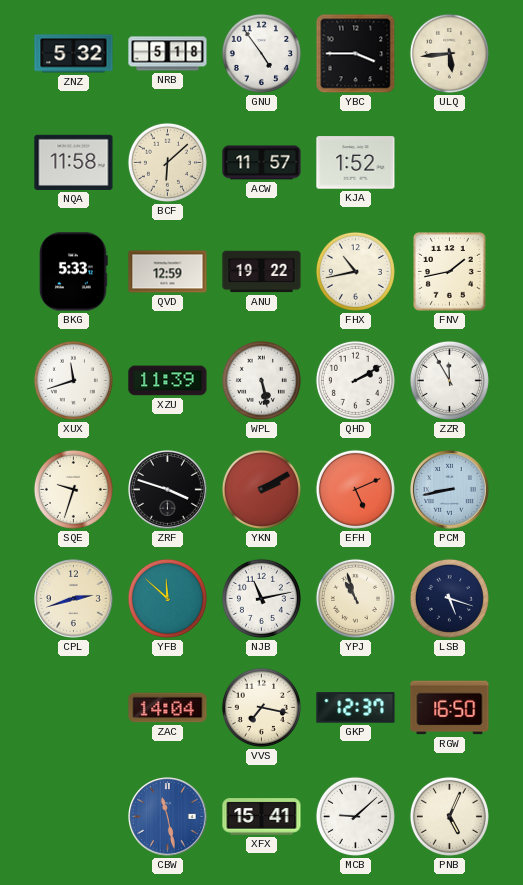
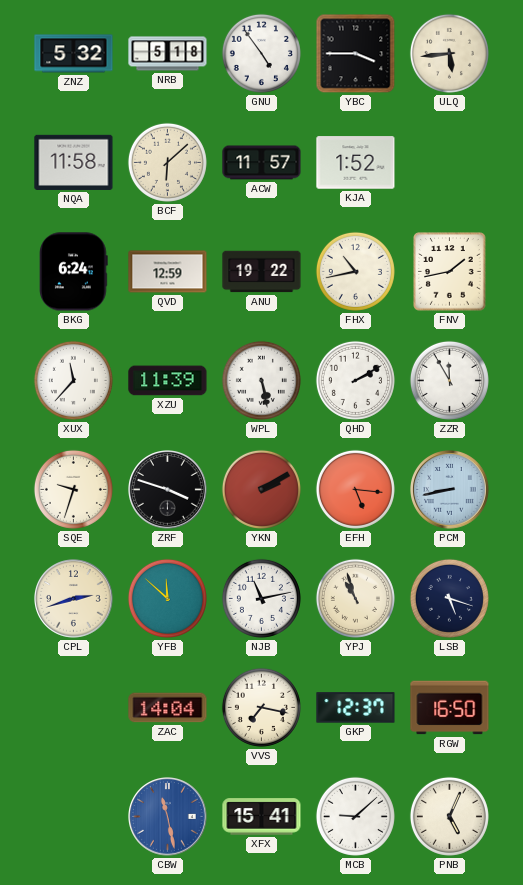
BKG: 5:33 -> 6:24
XUX: 11:42 -> 11:37
EFH: 5:11 -> 5:16
